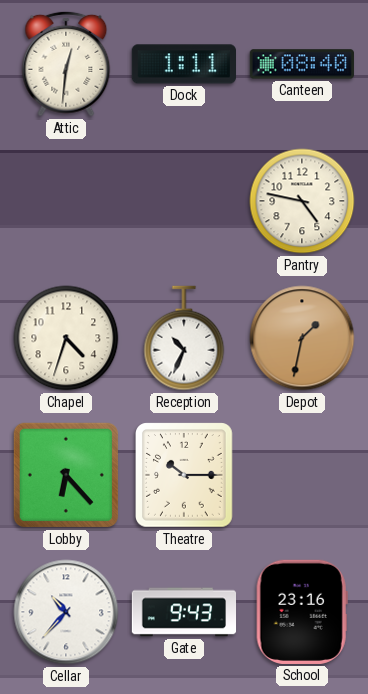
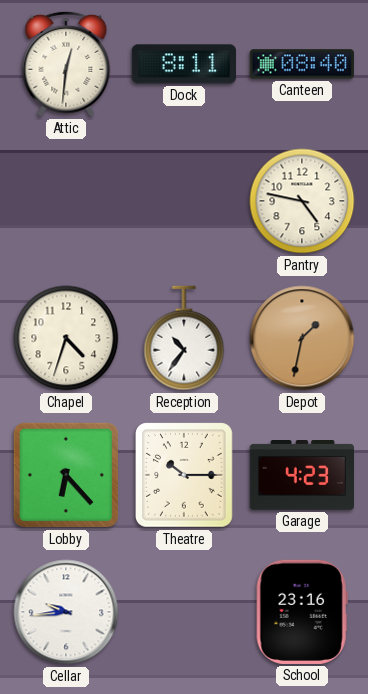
Dock: 1:11 -> 8:11
Reception: 10:34 -> 10:36
Garage: none -> 4:23
Cellar: 10:37 -> 9:44
Gate: 9:43 -> none
